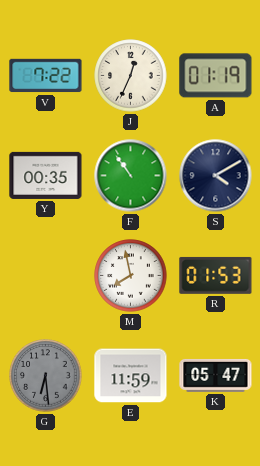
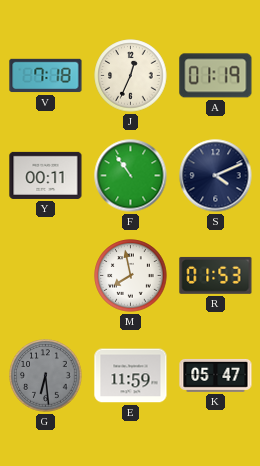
V: 7:22 -> 7:18
Y: 00:35 -> 00:11
S: 4:10 -> 4:11
